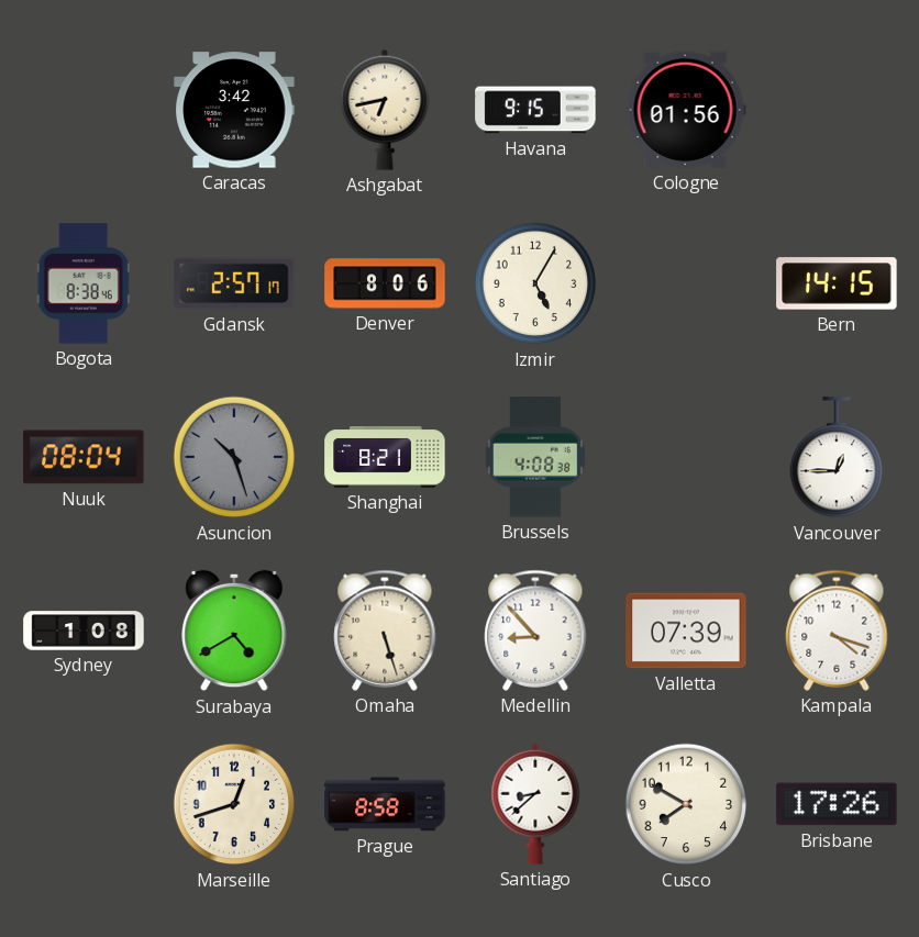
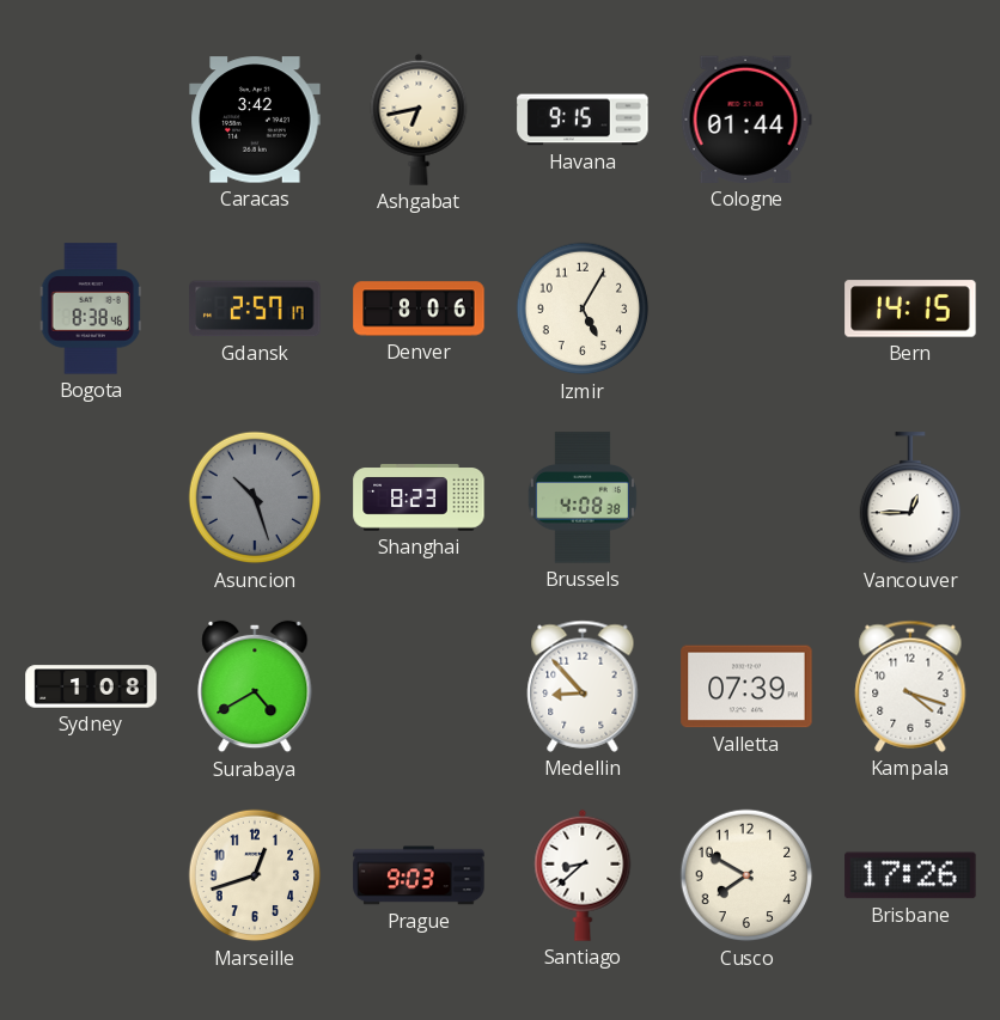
Cologne: 01:56 -> 01:44
Nuuk: 08:04 -> none
Shanghai: 8:21 -> 8:23
Omaha: 5:27 -> none
Prague: 8:58 -> 9:03
